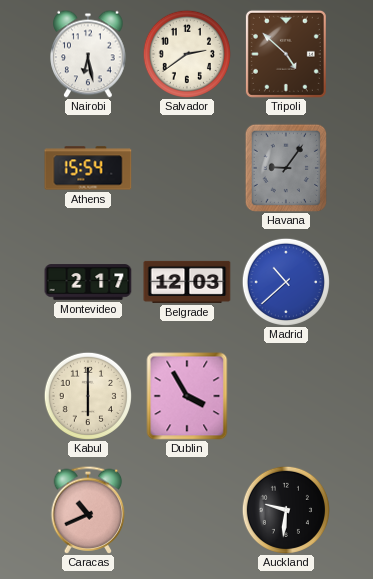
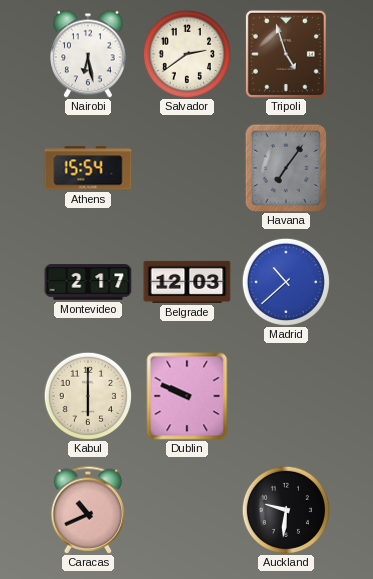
Tripoli: 4:52 -> 4:57
Havana: 9:06 -> 7:06
Dublin: 3:55 -> 9:49
